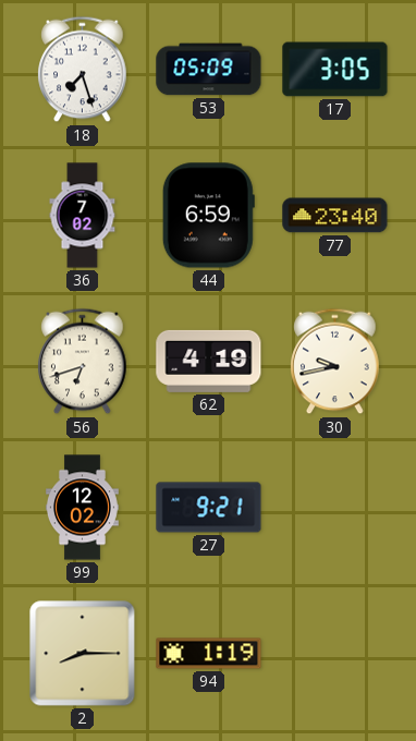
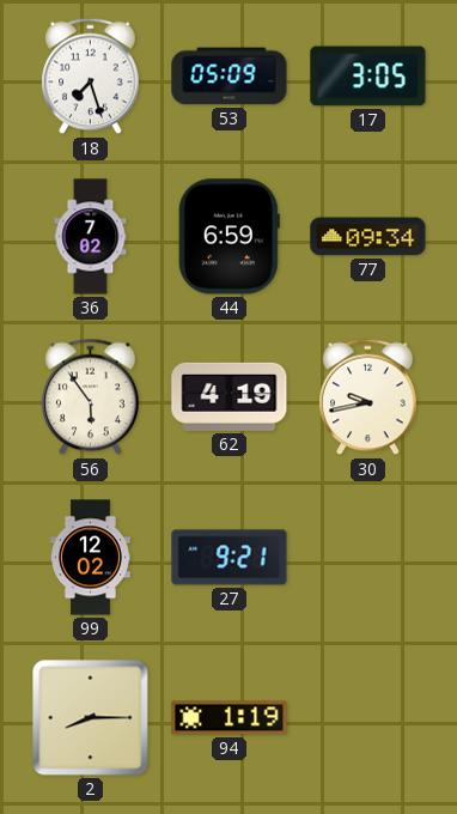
77: 23:40 -> 09:34
56: 6:42 -> 5:54
